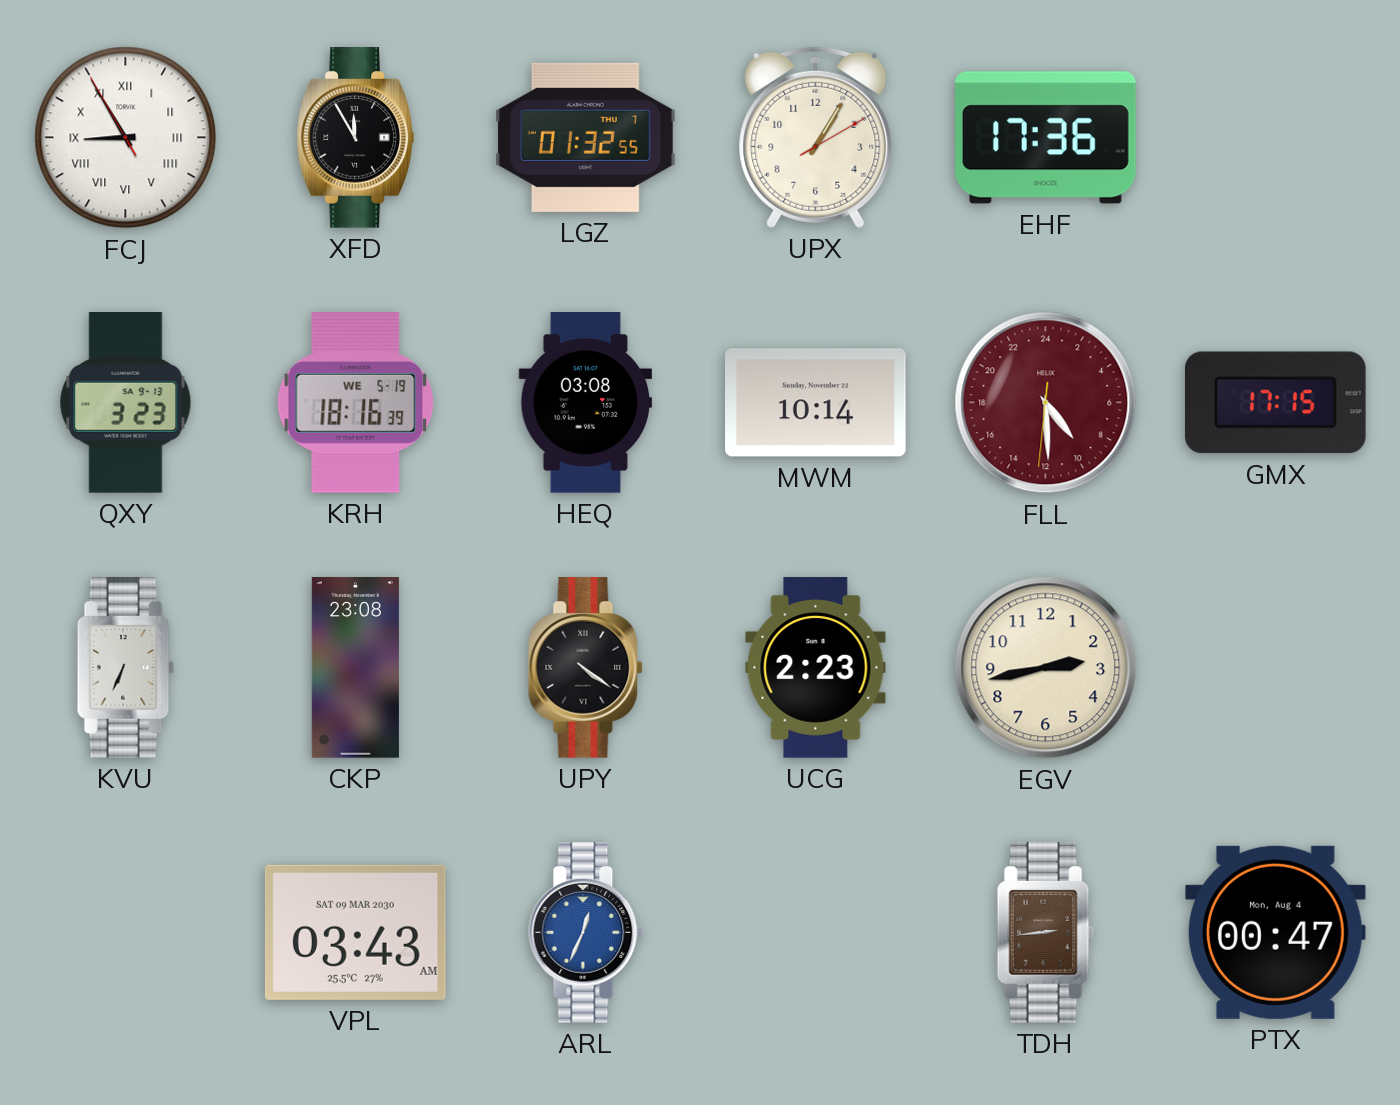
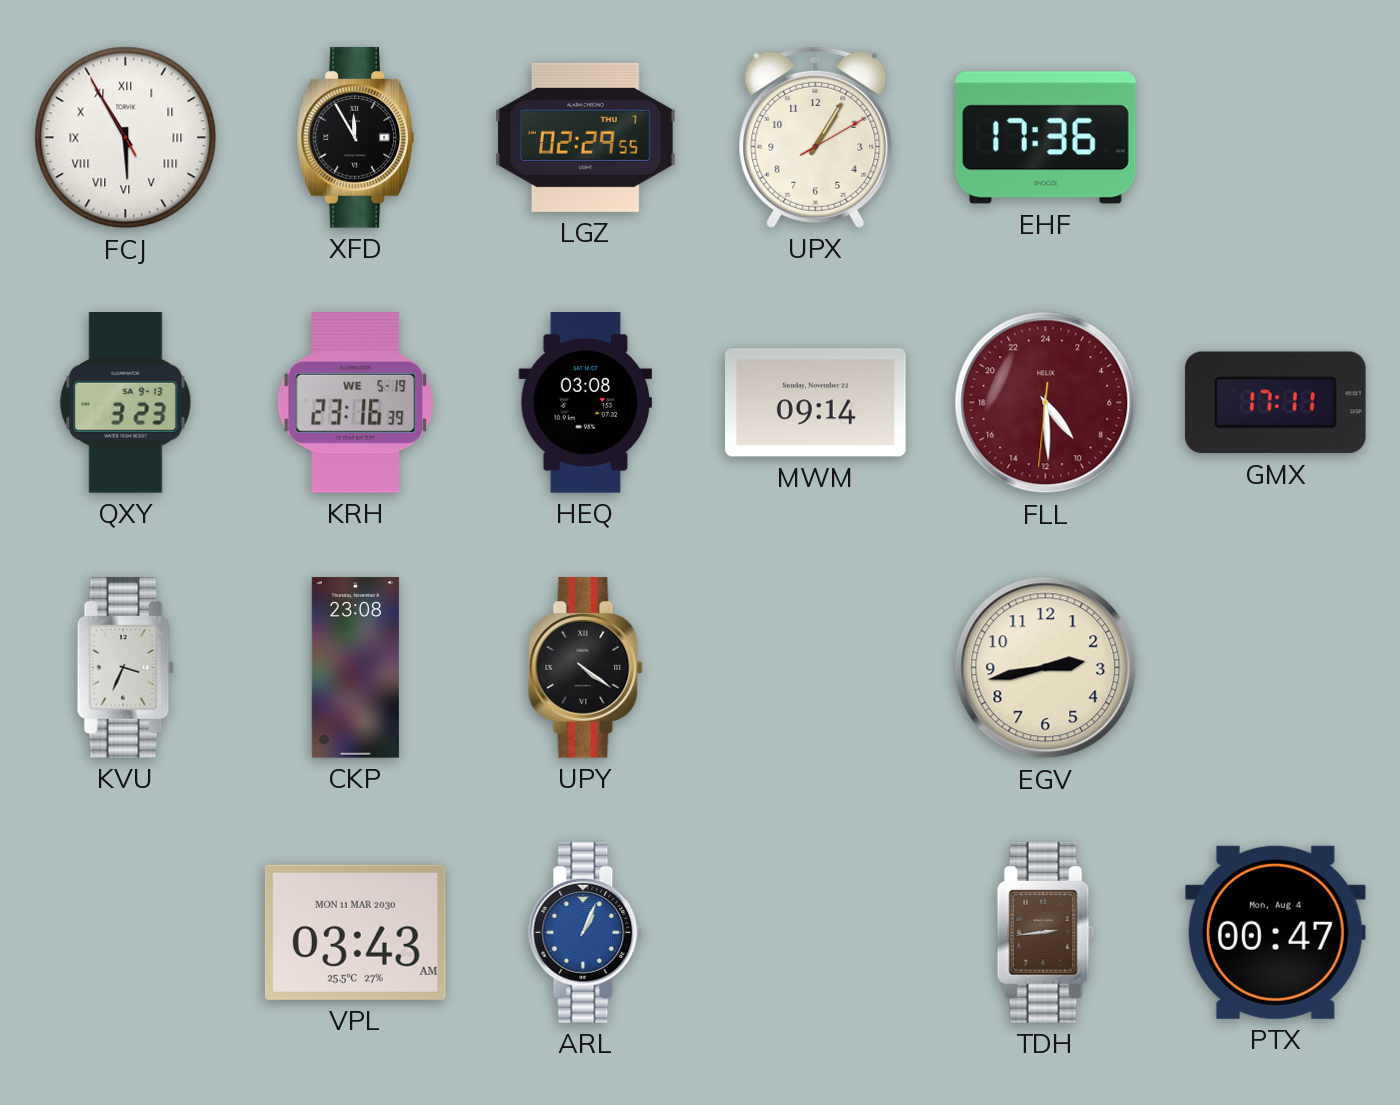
FCJ: 8:54 -> 5:54
LGZ: 01:32 -> 02:29
KRH: 18:16 -> 23:16
MWM: 10:14 -> 09:14
GMX: 17:15 -> 17:11
KVU: 6:34 -> 3:34
UCG: 2:23 -> none
VPL date: SAT 09 MAR 2030 -> MON 11 MAR 2030
ARL: 12:34 -> 1:04
